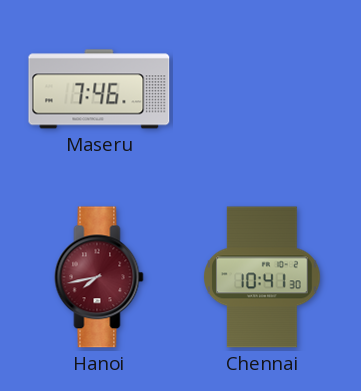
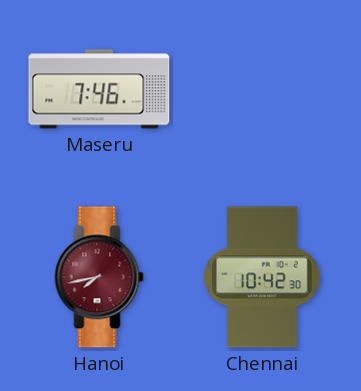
Chennai: 10:41 -> 10:42
